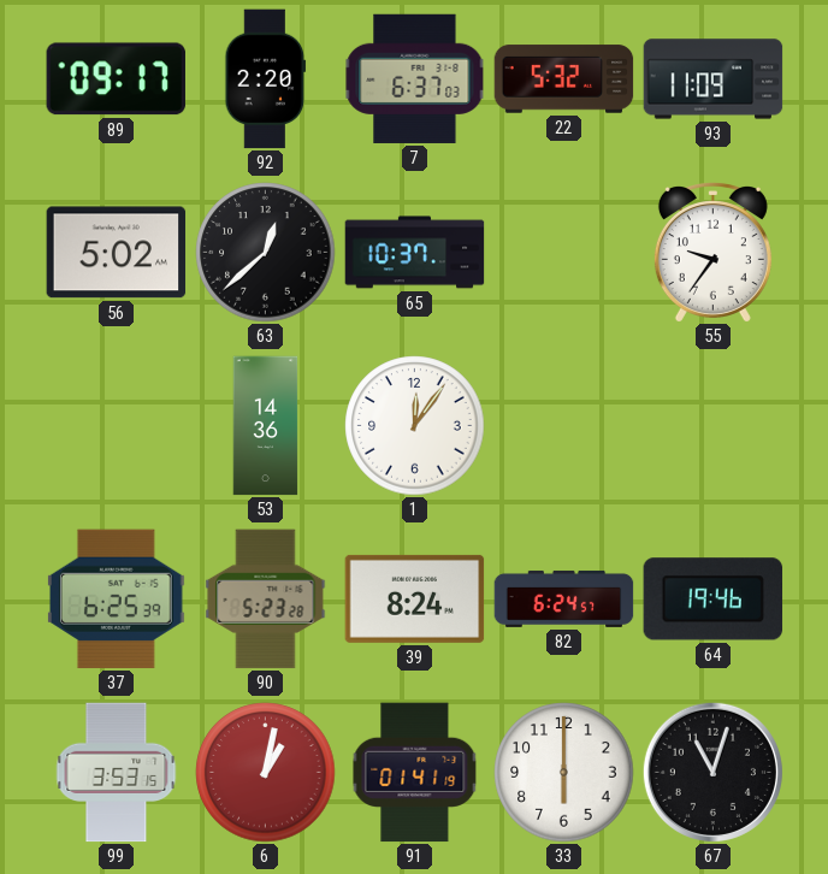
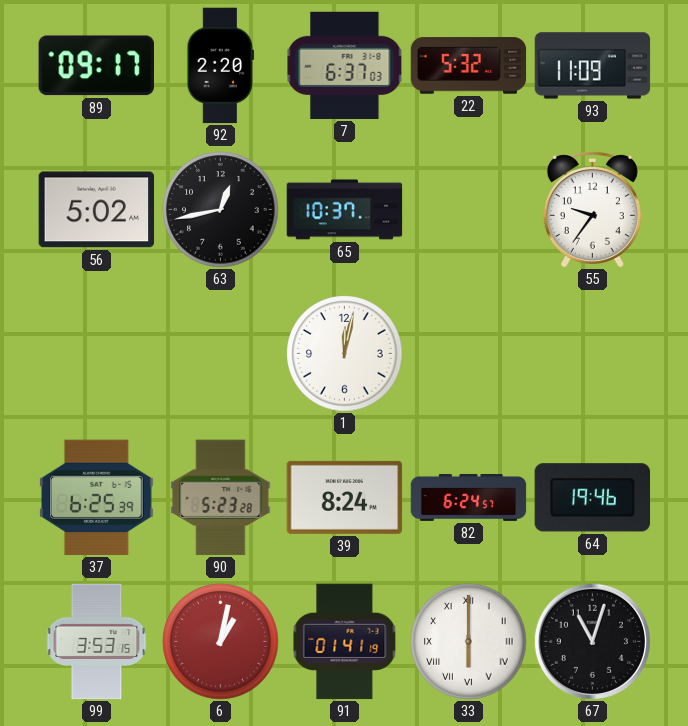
63: 12:38 -> 12:43
53: 14:36 -> none
1: 12:06 -> 12:02
33 numerals: Arabic -> Roman
